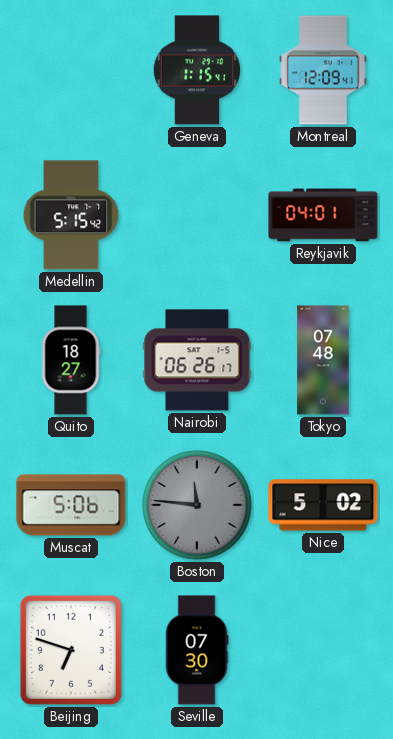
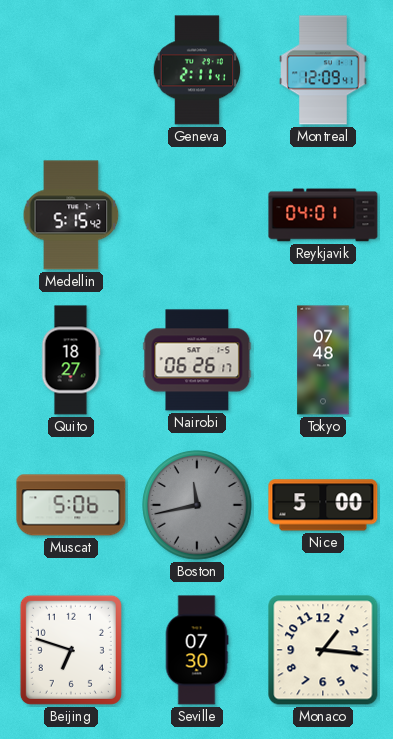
Geneva: 1:15 -> 2:11
Boston: 11:46 -> 11:43
Nice: 5:02 -> 5:00
Monaco: none -> 1:16
